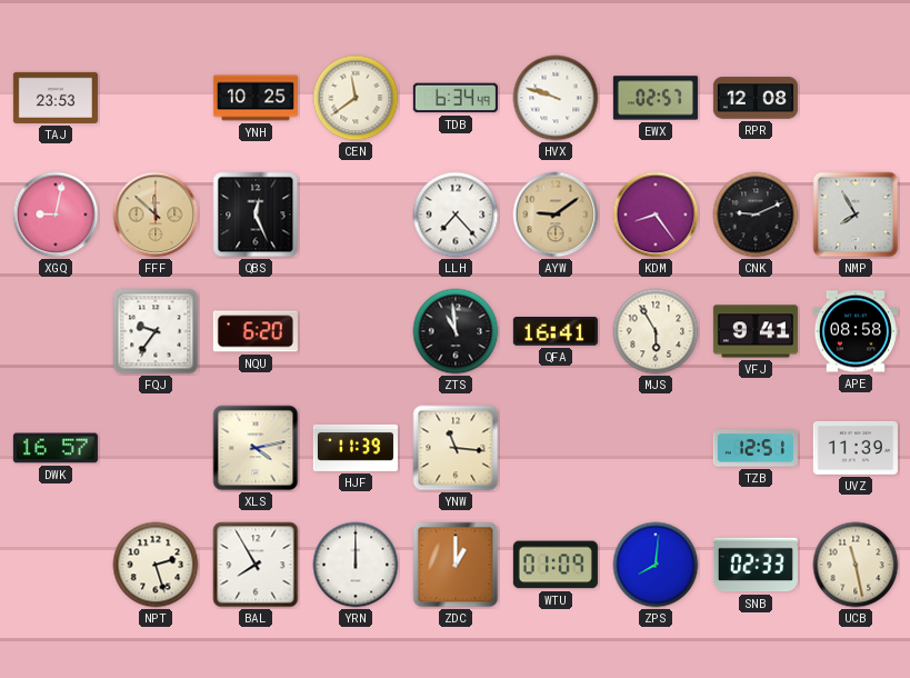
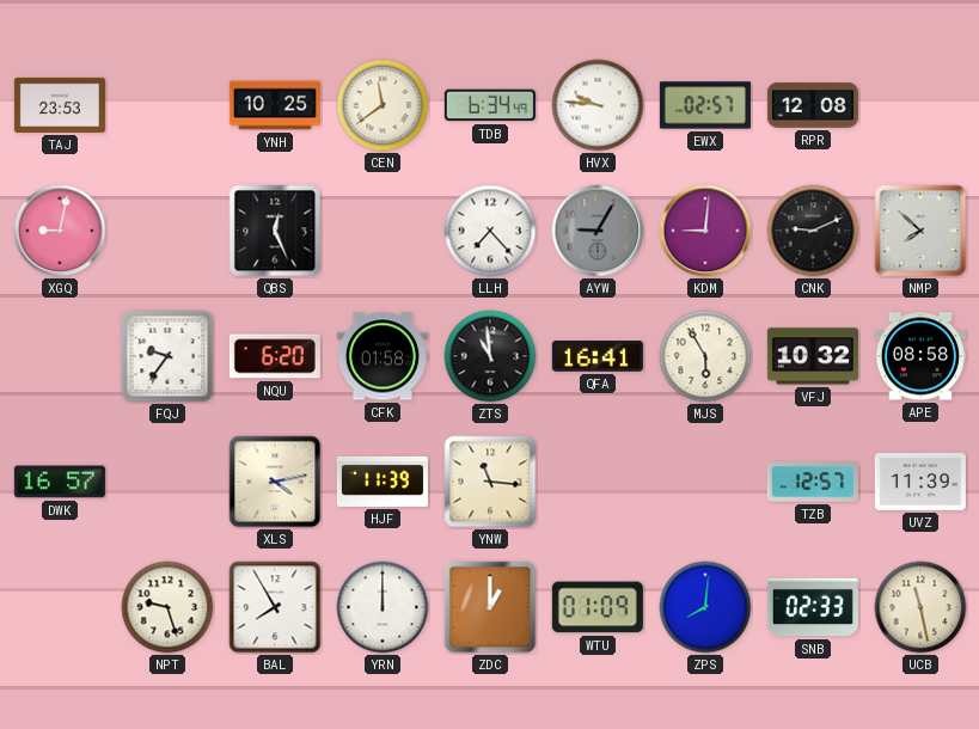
HVX: 9:48 -> 9:46
FFF: 11:52 -> none
AYW: 9:09 -> 9:05
AYW dial: champagne -> grey
KDM: 8:24 -> 9:01
NMP: 7:55 -> 7:52
CFK: none -> 01:58
VFJ: 9:41 -> 10:32
TZB: 12:51 -> 12:57
NPT: 2:27 -> 9:27
